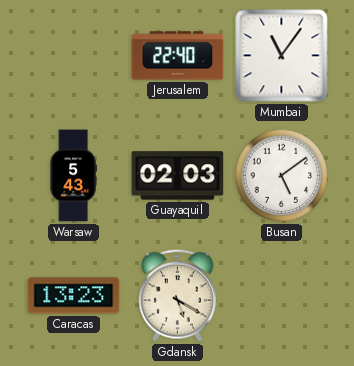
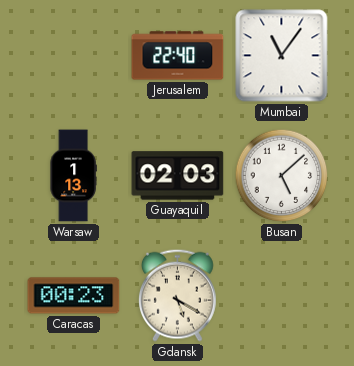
Warsaw: 5:43 -> 1:13
Busan: 5:09 -> 5:08
Caracas: 13:23 -> 00:23
